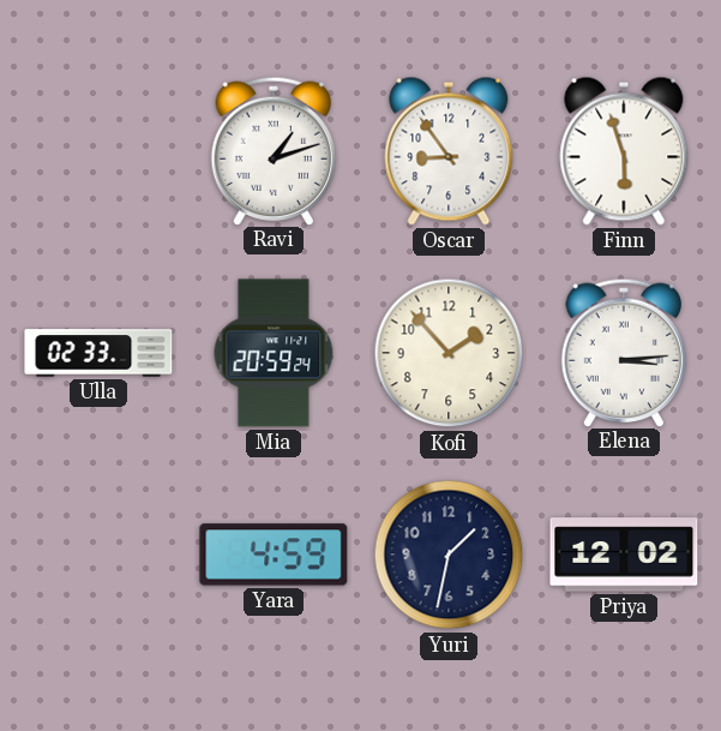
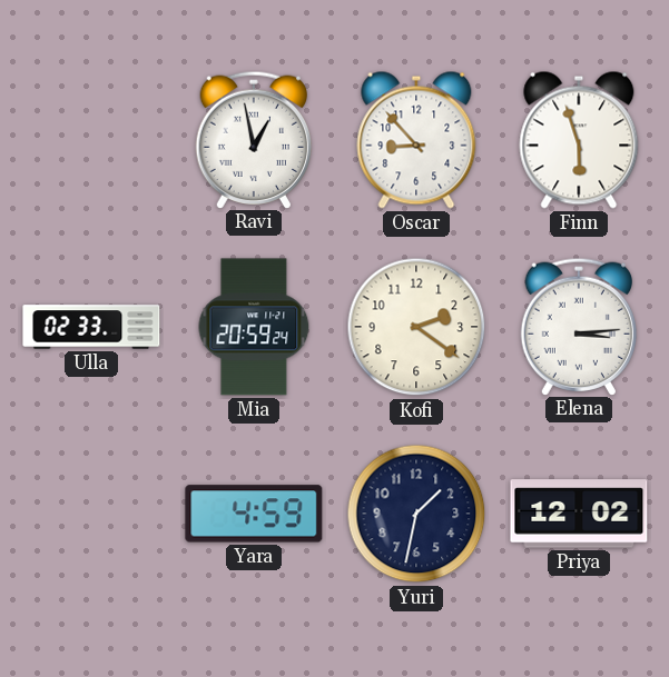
Ravi: 1:12 -> 12:58
Oscar: 8:54 -> 8:53
Kofi: 1:53 -> 2:21
